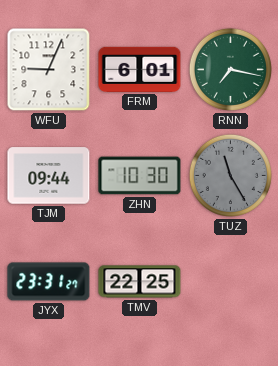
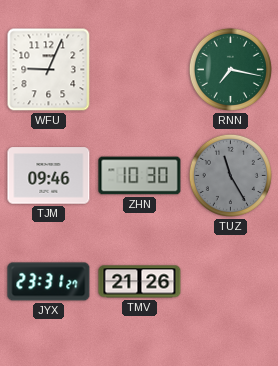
FRM: 6:01 -> none
TJM: 09:44 -> 09:46
TMV: 22:25 -> 21:26
